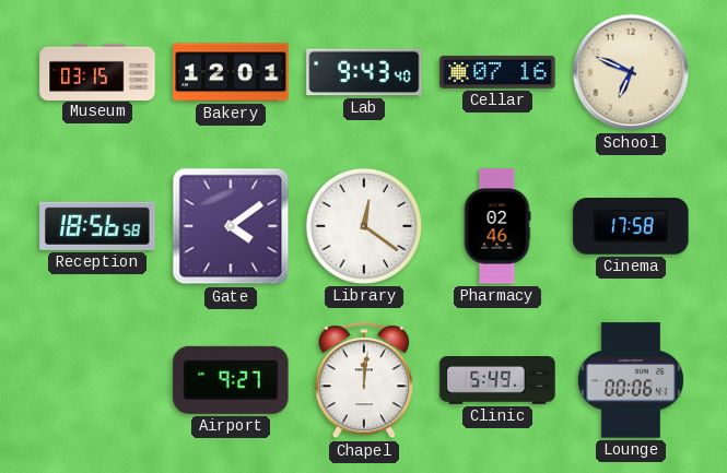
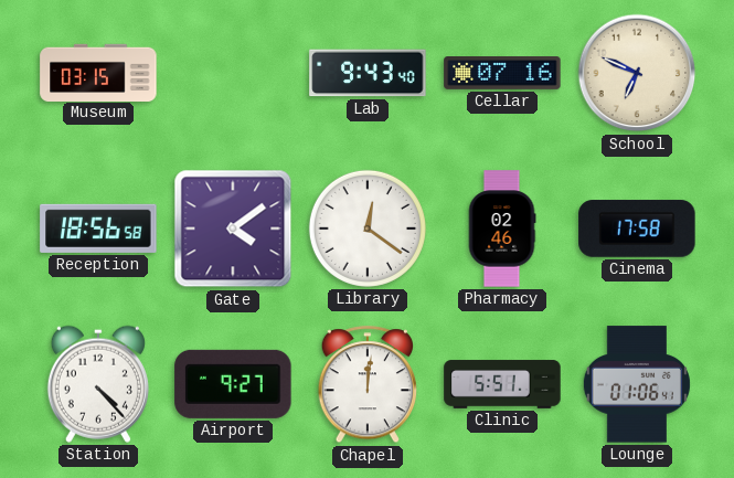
Bakery: 12:01 -> none
Station: none -> 4:23
Clinic: 5:49 -> 5:51
Lounge: 00:06 -> 01:06
